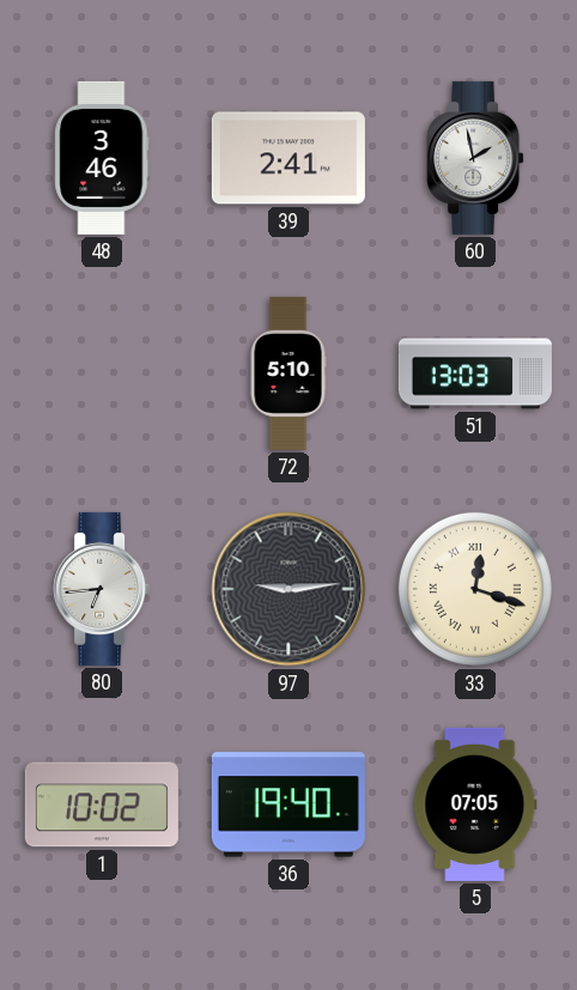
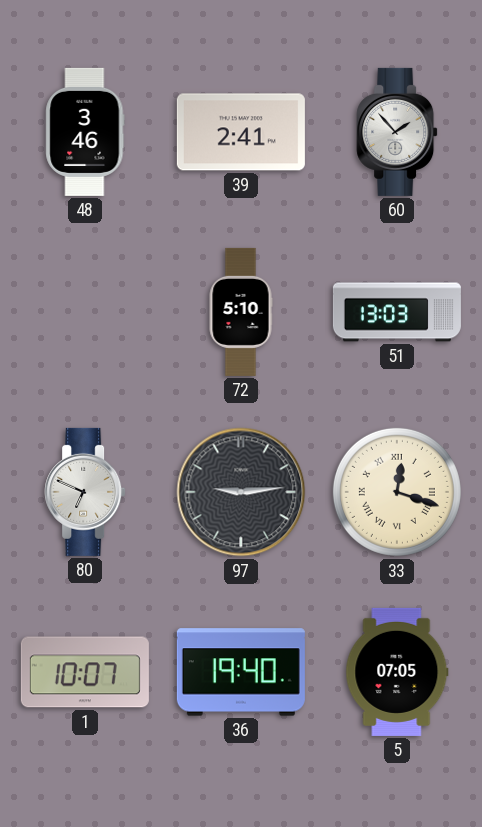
60: 1:58 -> 1:53
80: 6:44 -> 6:49
1: 10:02 -> 10:07
